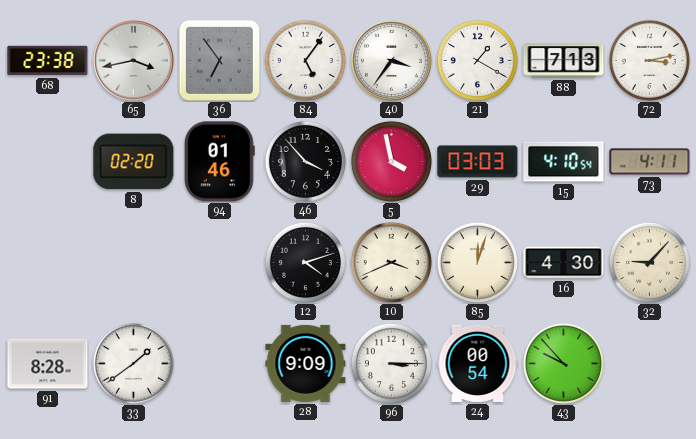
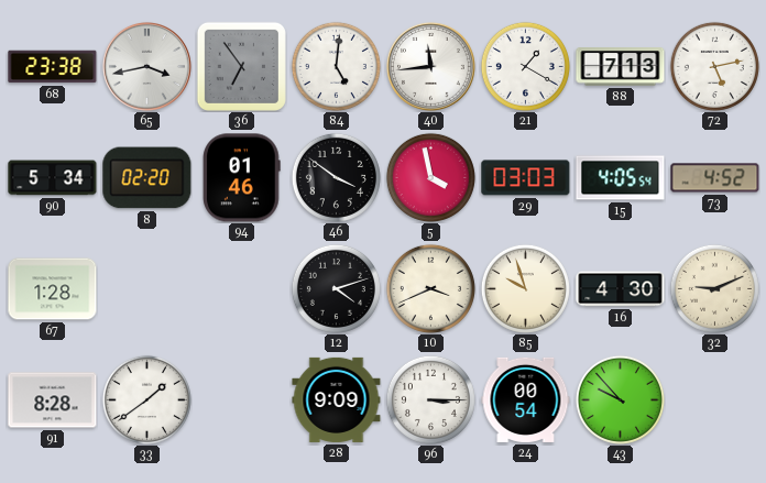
84: 5:06 -> 5:01
40: 3:36 -> 11:44
72: 3:13 -> 5:13
90: none -> 5:34
46: 3:53 -> 3:51
15: 4:10 -> 4:05
73: 4:11 -> 4:52
67: none -> 1:28
85: 12:03 -> 9:57
32: 9:07 -> 9:11
